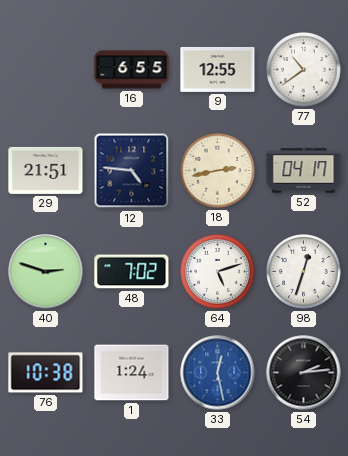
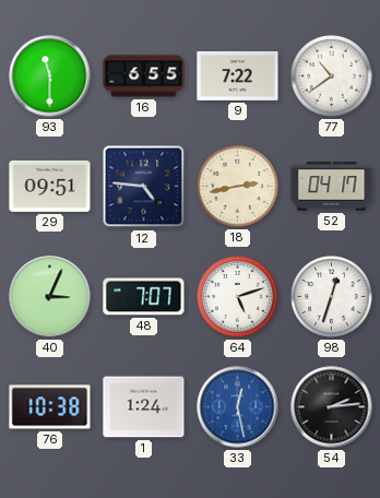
93: none -> 11:30
9: 12:55 -> 7:22
29: 21:51 -> 09:51
40: 2:48 -> 3:04
48: 7:02 -> 7:07
